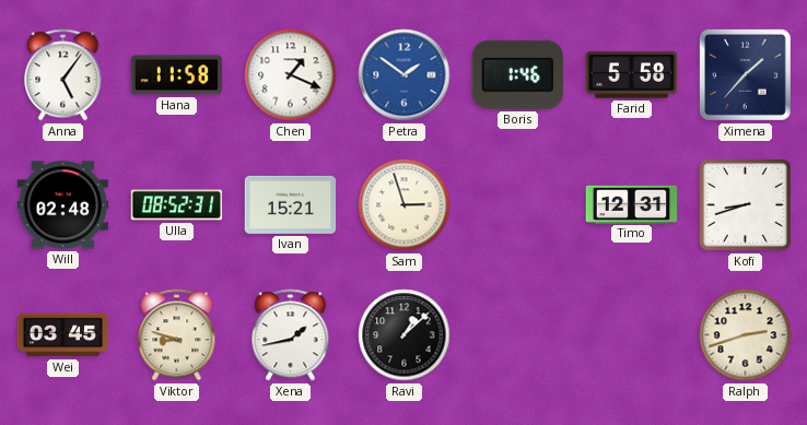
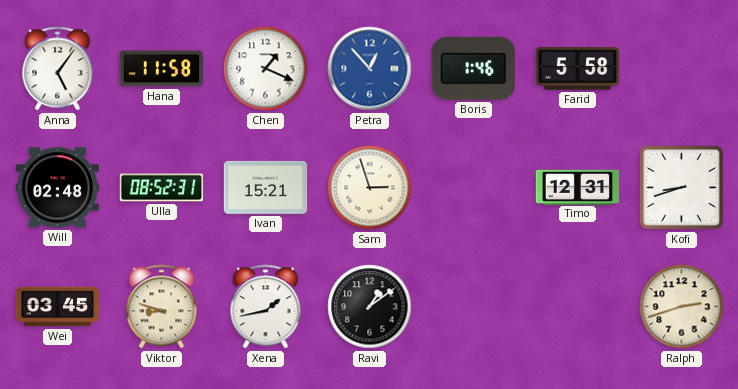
Petra: 1:51 -> 12:53
Ximena: 1:37 -> none
Ravi: 1:08 -> 1:09
